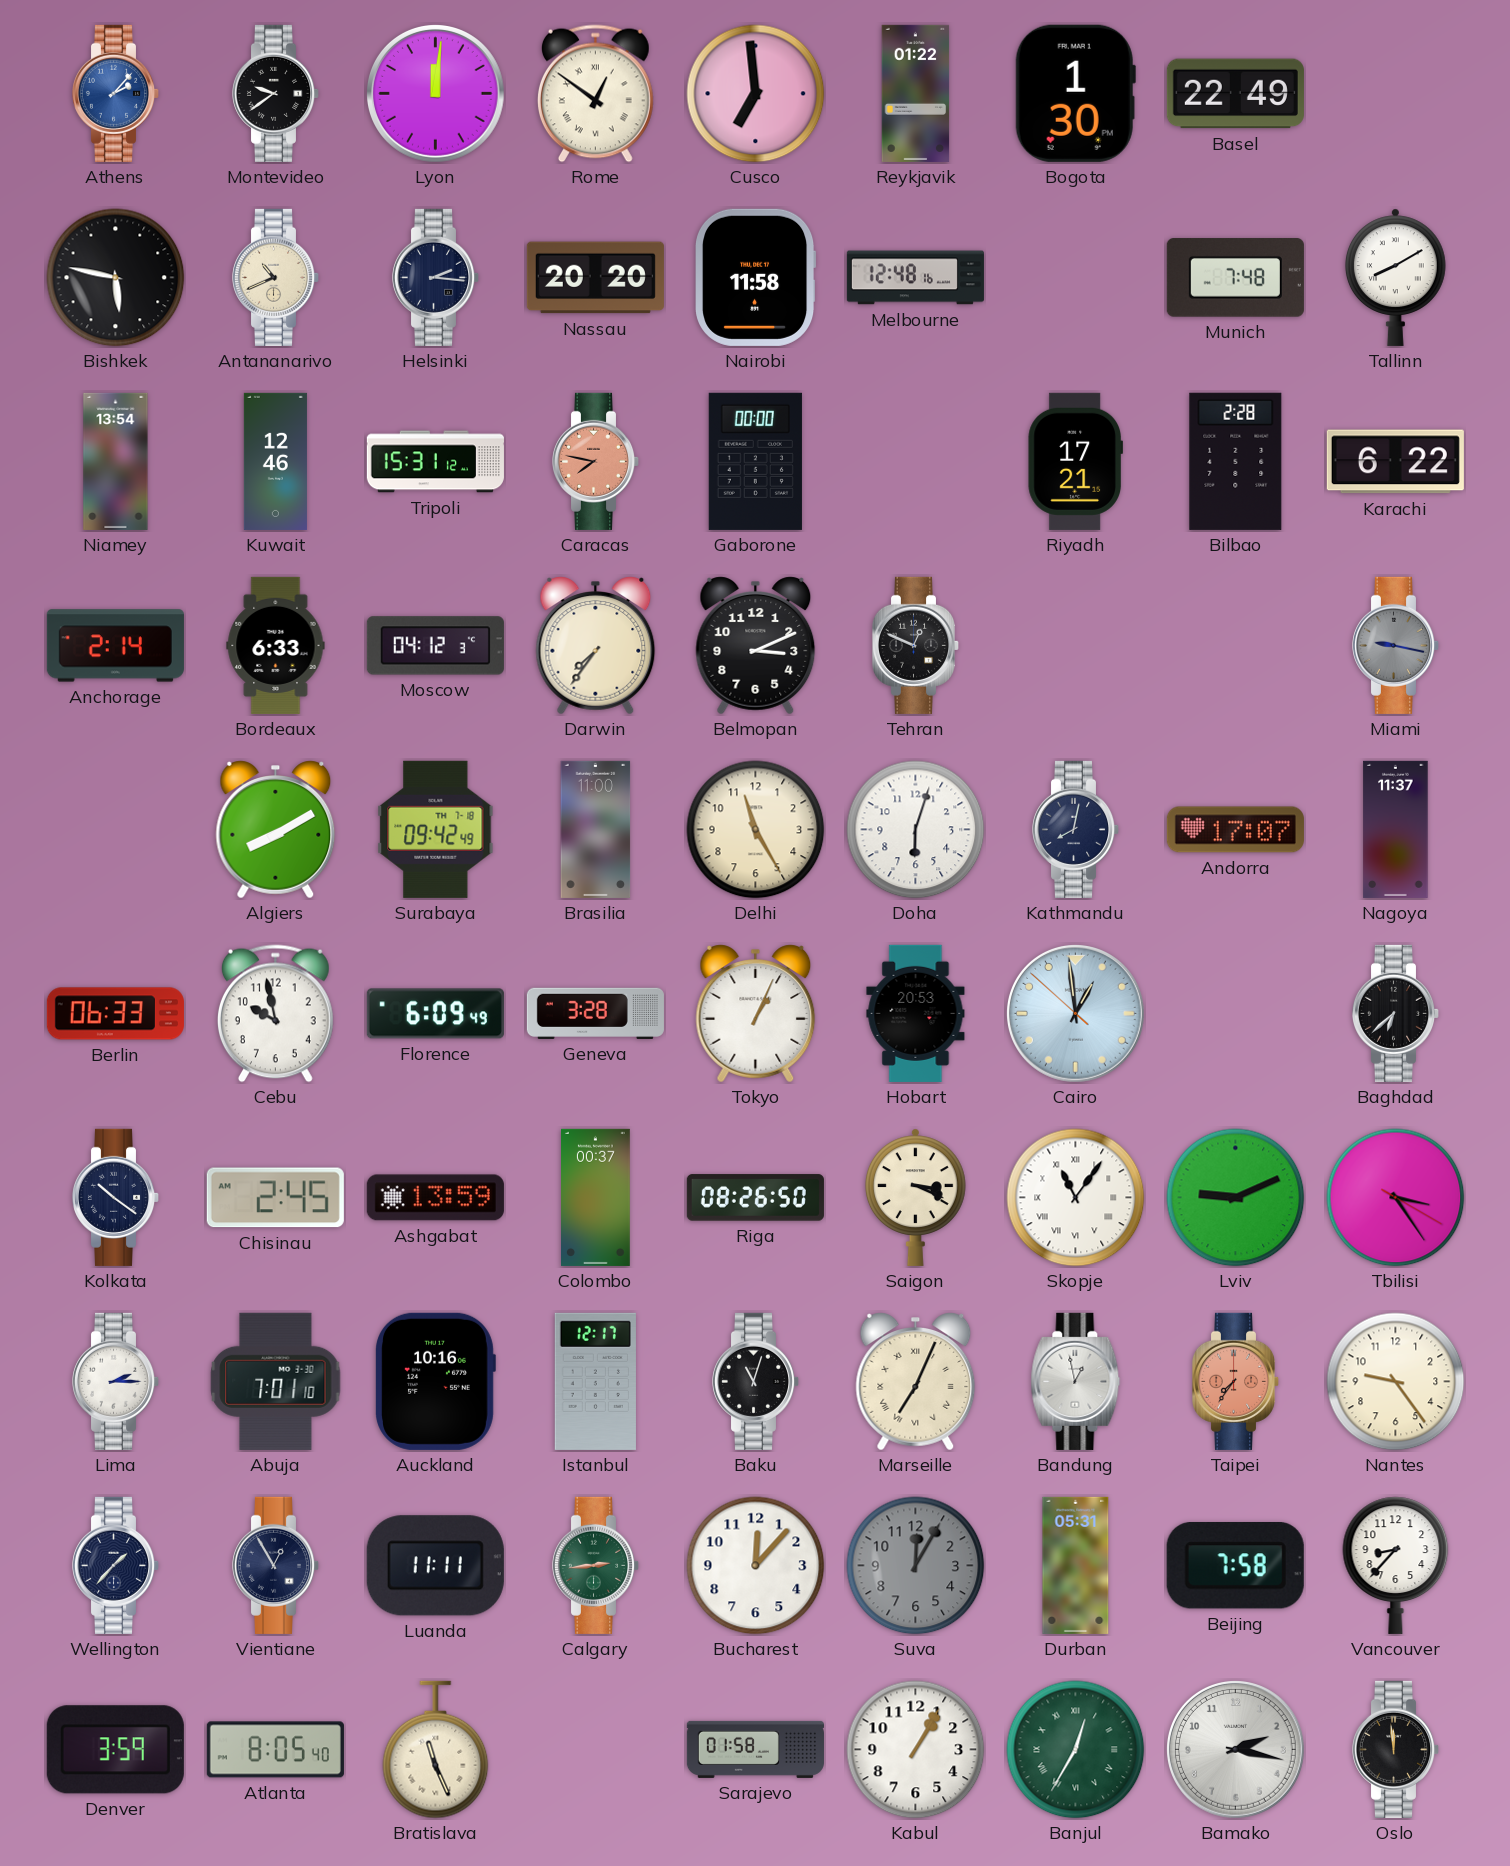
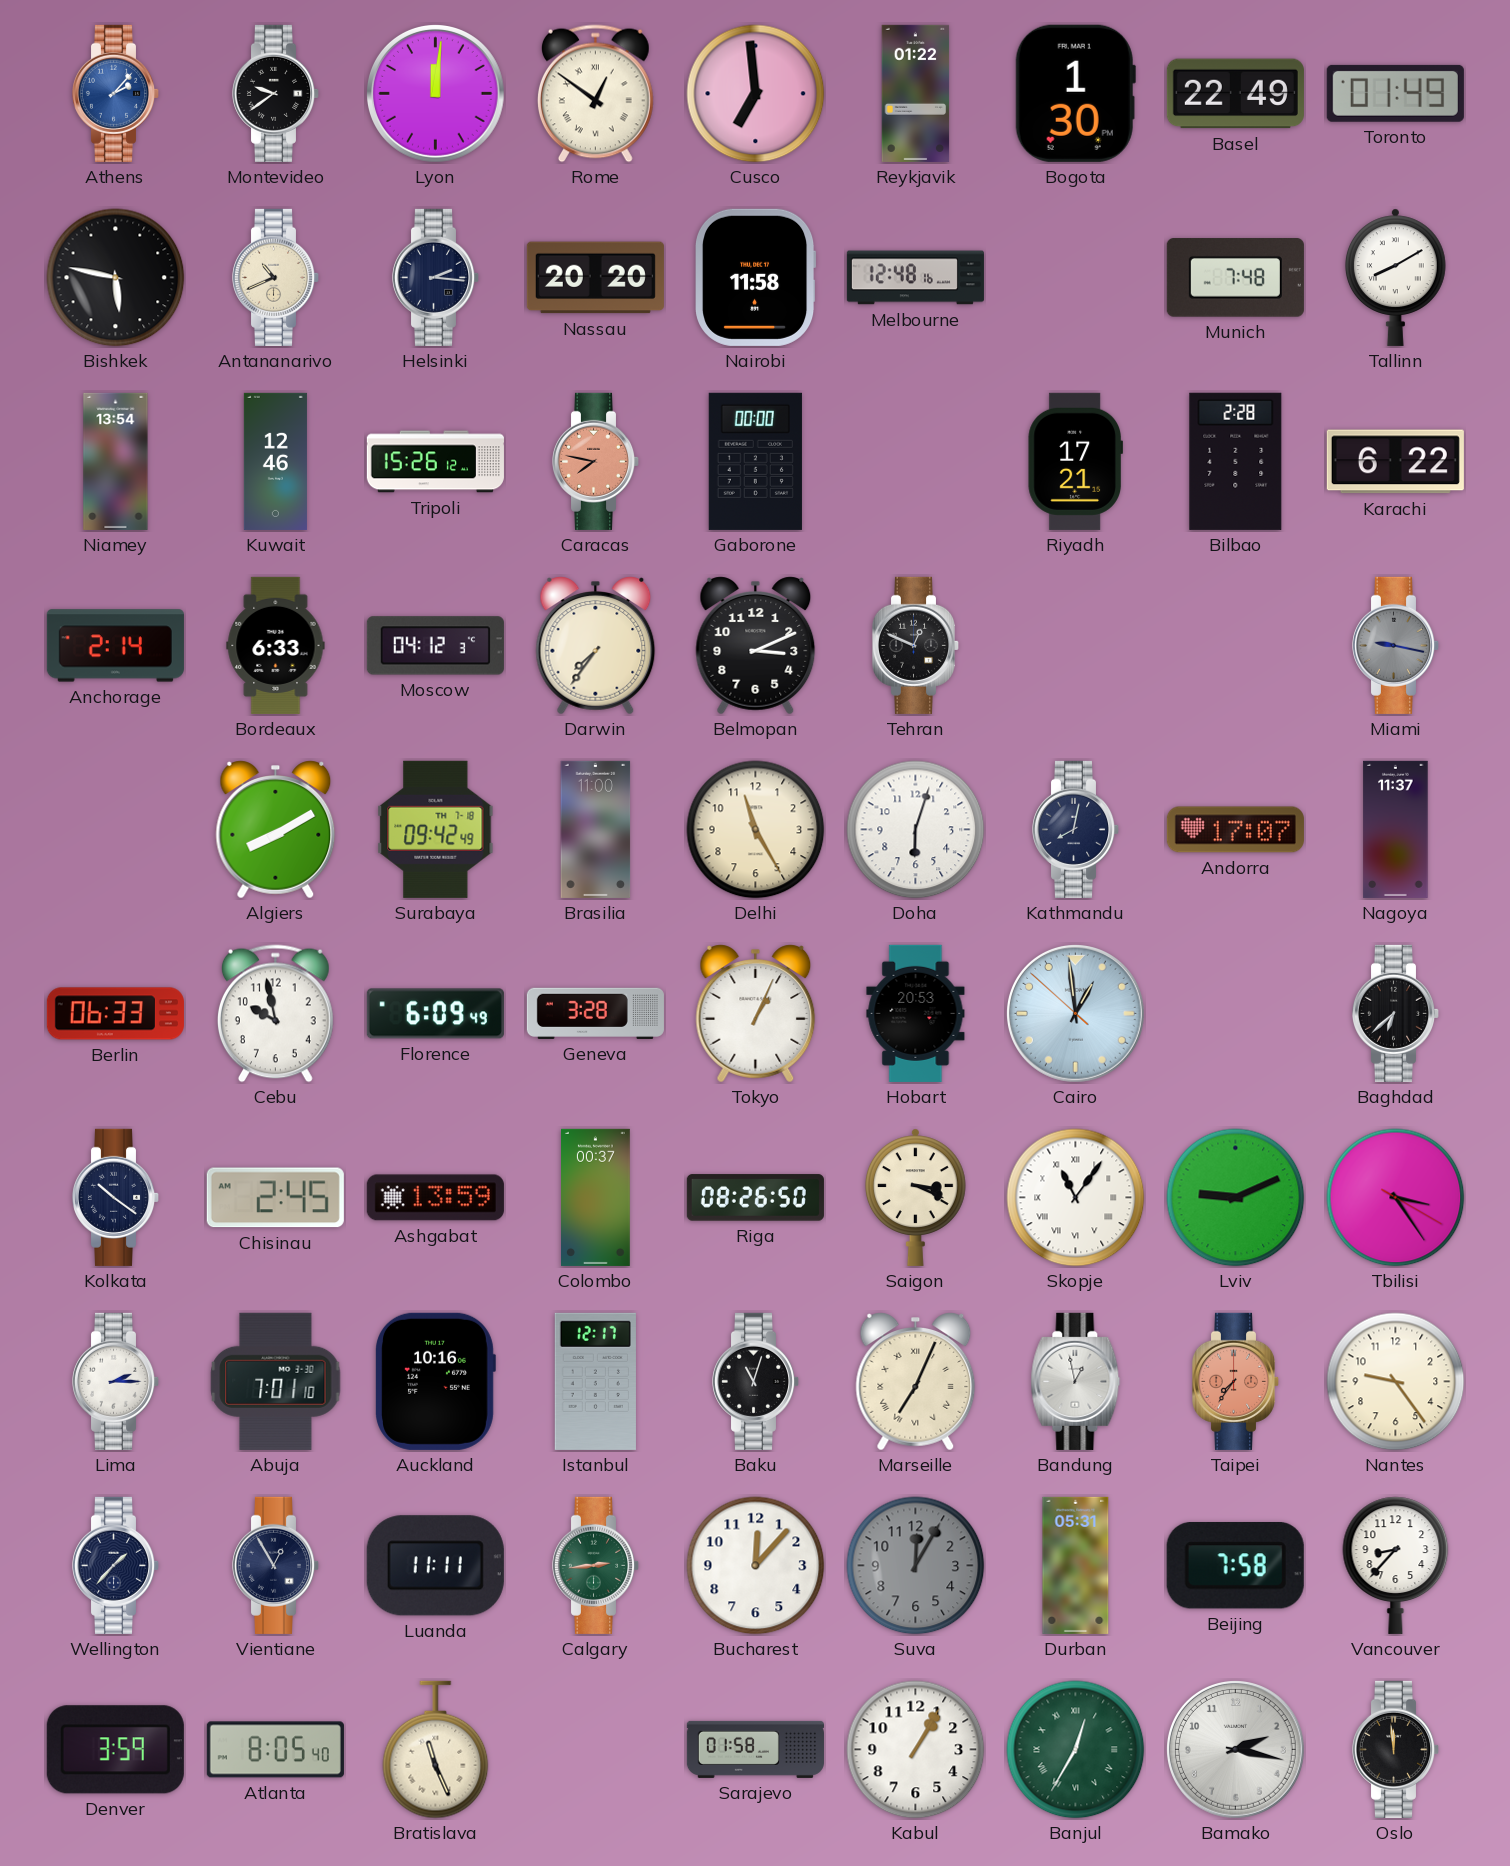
Toronto: none -> 01:49
Tripoli: 15:31 -> 15:26
